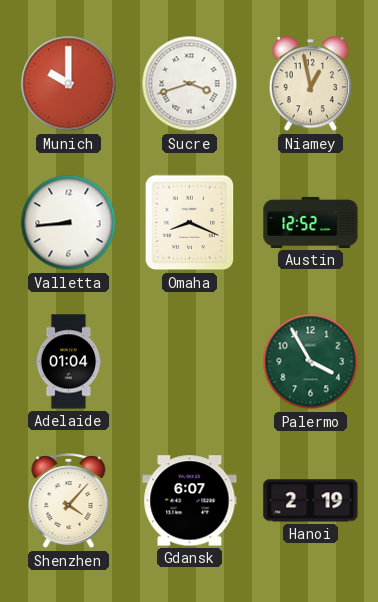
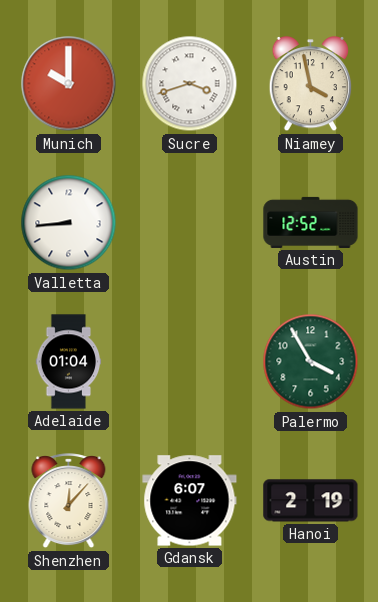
Niamey: 12:58 -> 3:58
Omaha: 8:19 -> none
Shenzhen: 4:07 -> 12:07
